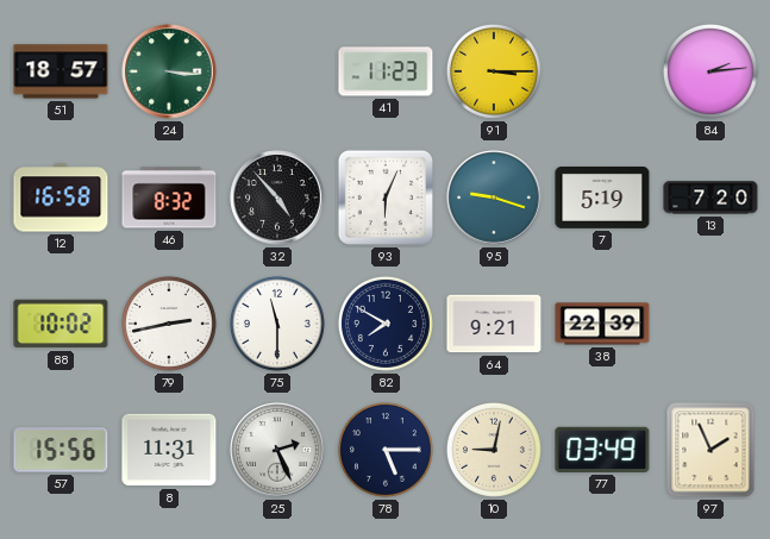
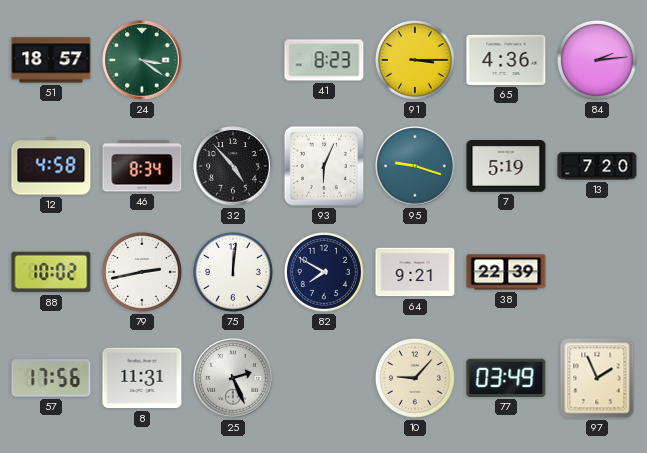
24: 3:16 -> 3:21
41: 11:23 -> 8:23
65: none -> 4:36
12: 16:58 -> 4:58
46: 8:32 -> 8:34
75: 11:30 -> 12:01
57: 15:56 -> 17:56
78: 5:15 -> none
10: 9:02 -> 9:07
